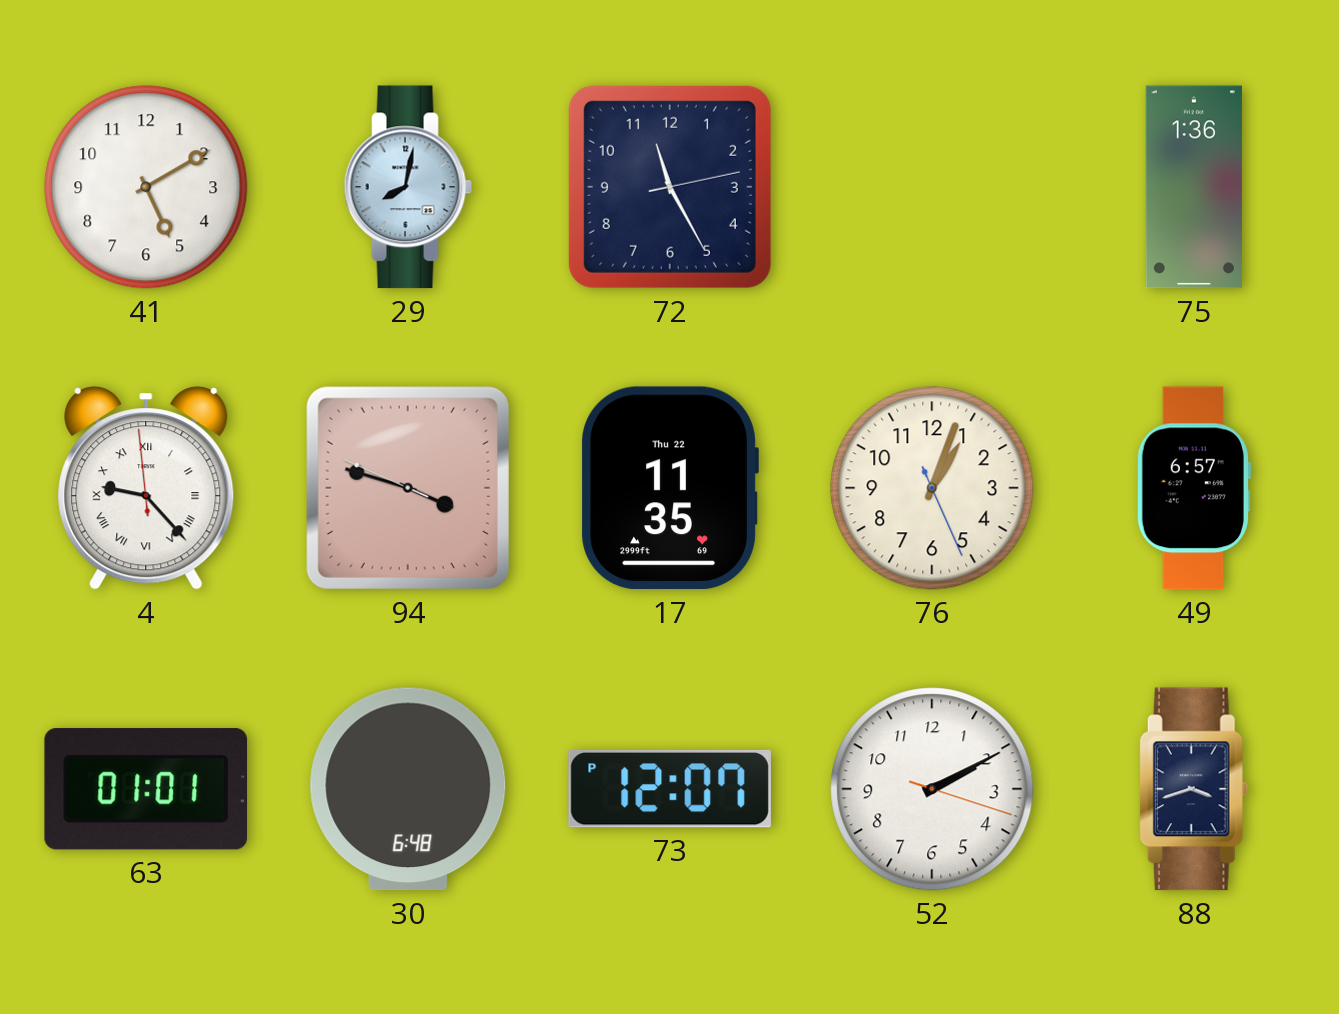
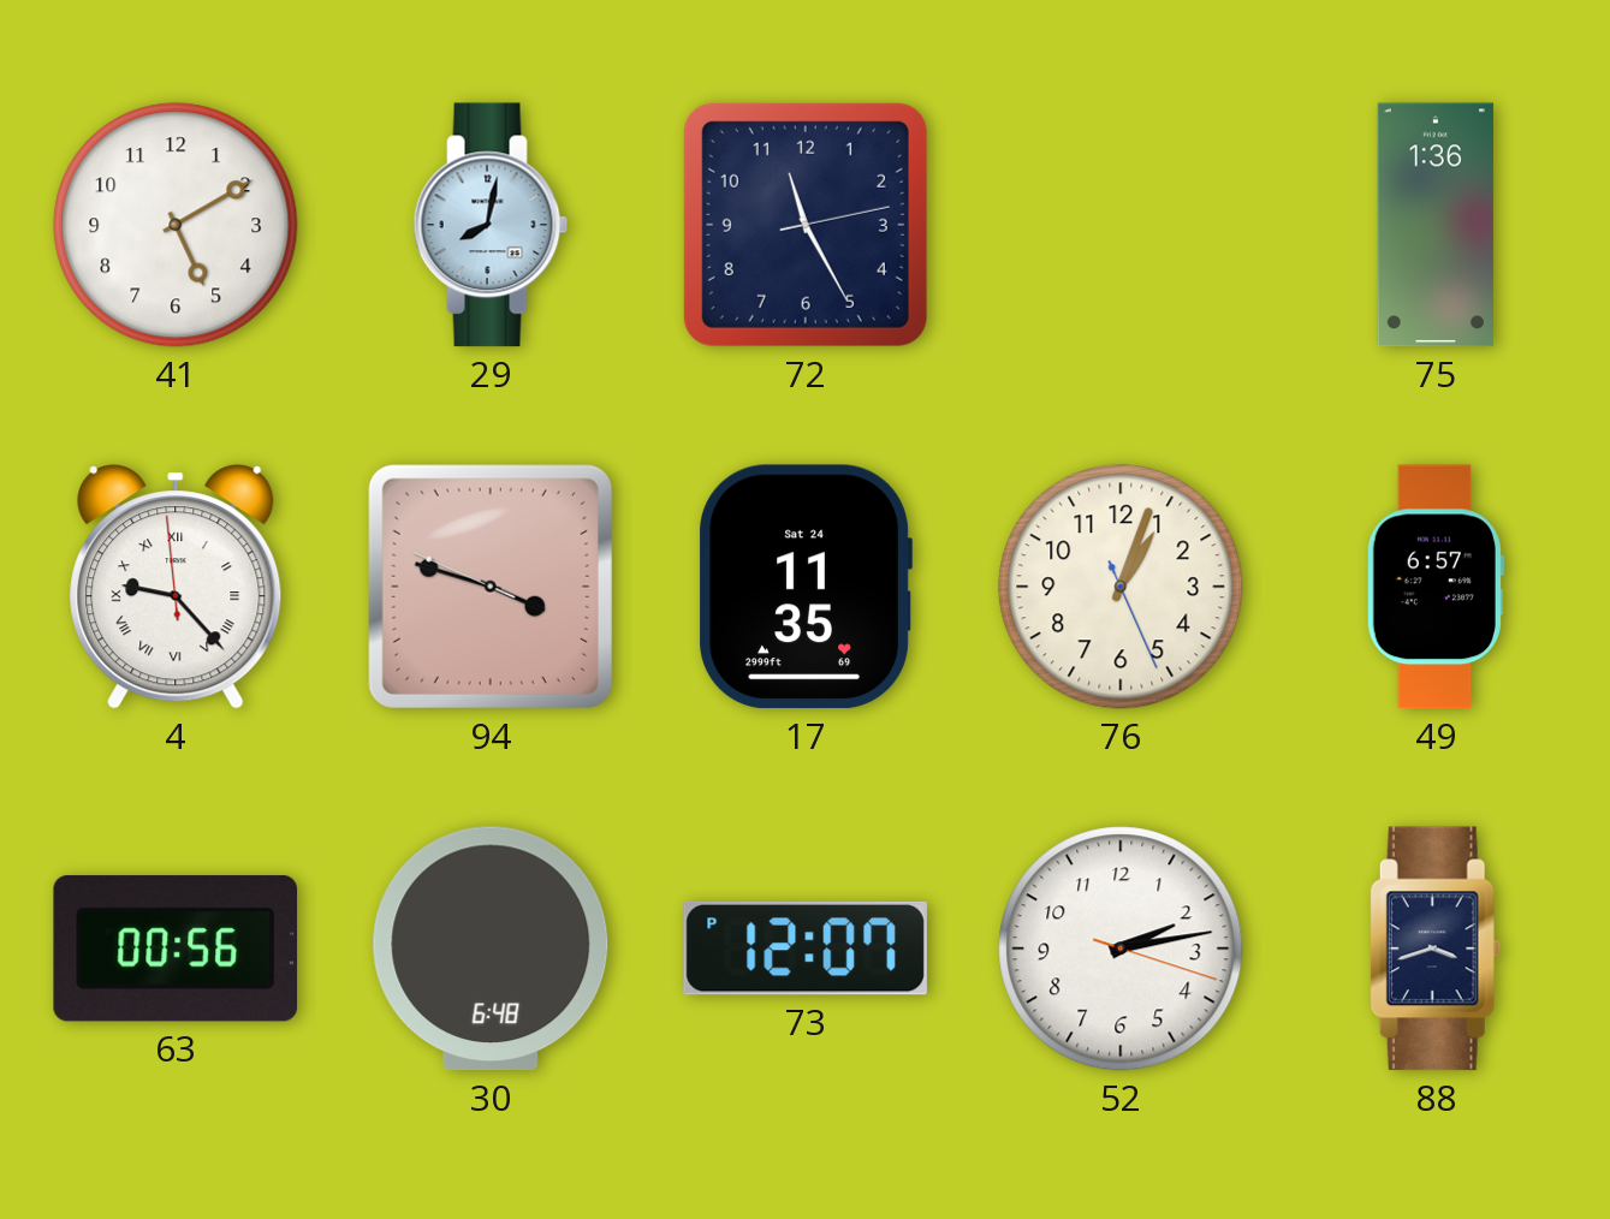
17 date: Thu 22 -> Sat 24
63: 01:01 -> 00:56
52: 2:10 -> 2:13
